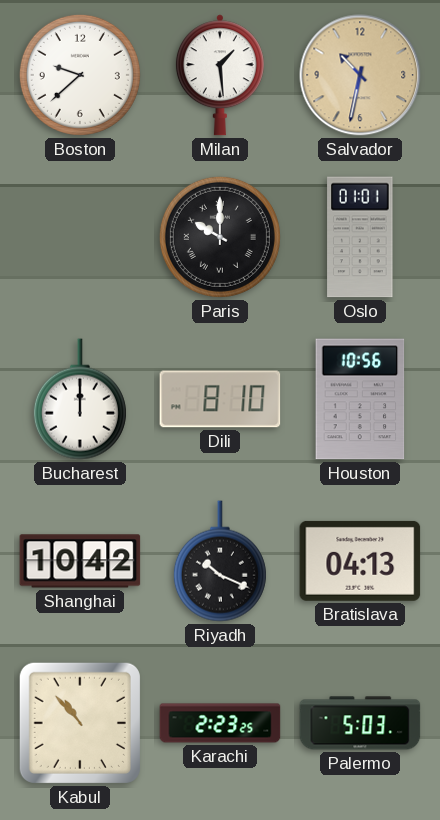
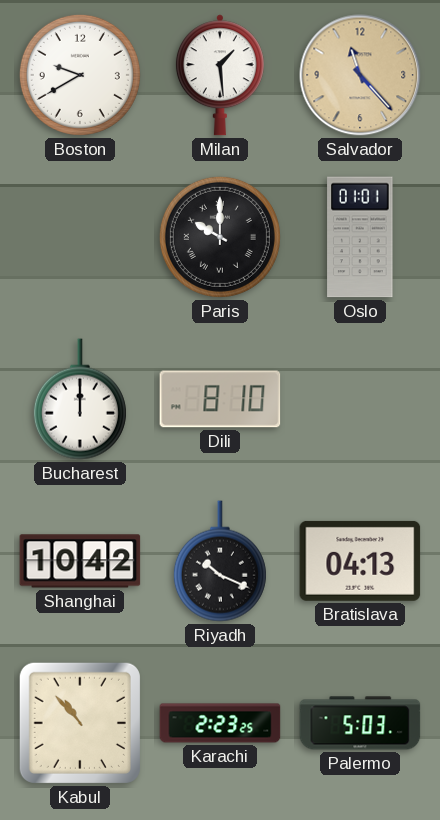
Boston: 9:38 -> 9:40
Salvador: 10:32 -> 11:23
Houston: 10:56 -> none
